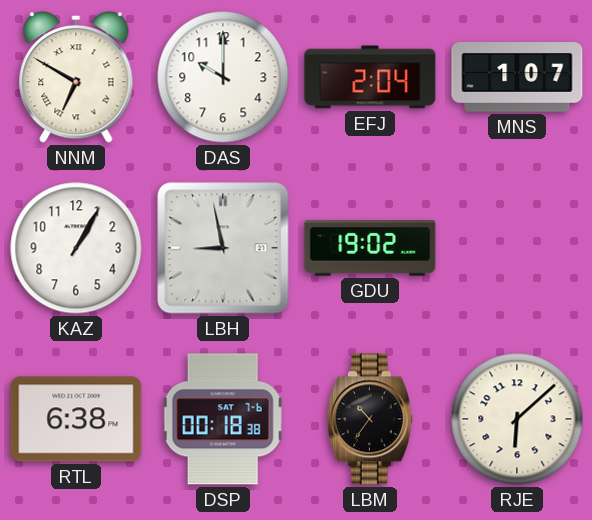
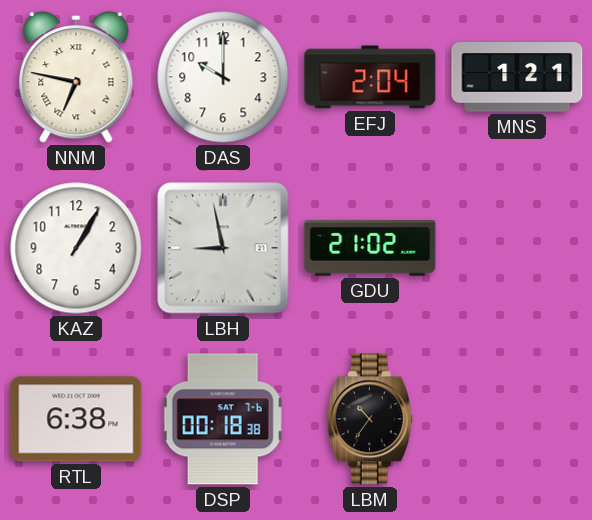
NNM: 6:50 -> 6:47
MNS: 1:07 -> 1:21
GDU: 19:02 -> 21:02
RJE: 6:08 -> none
